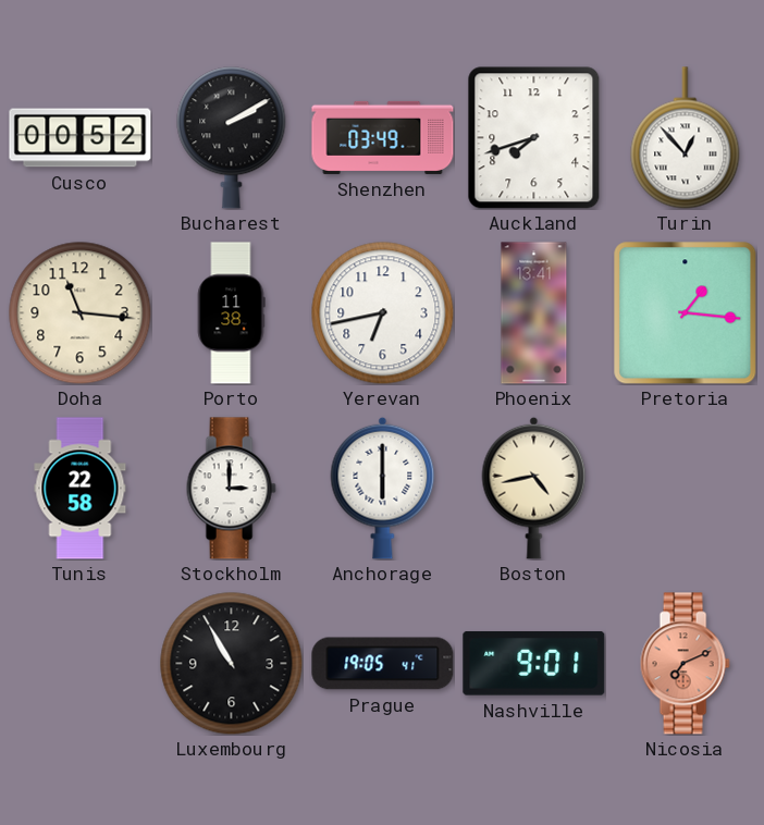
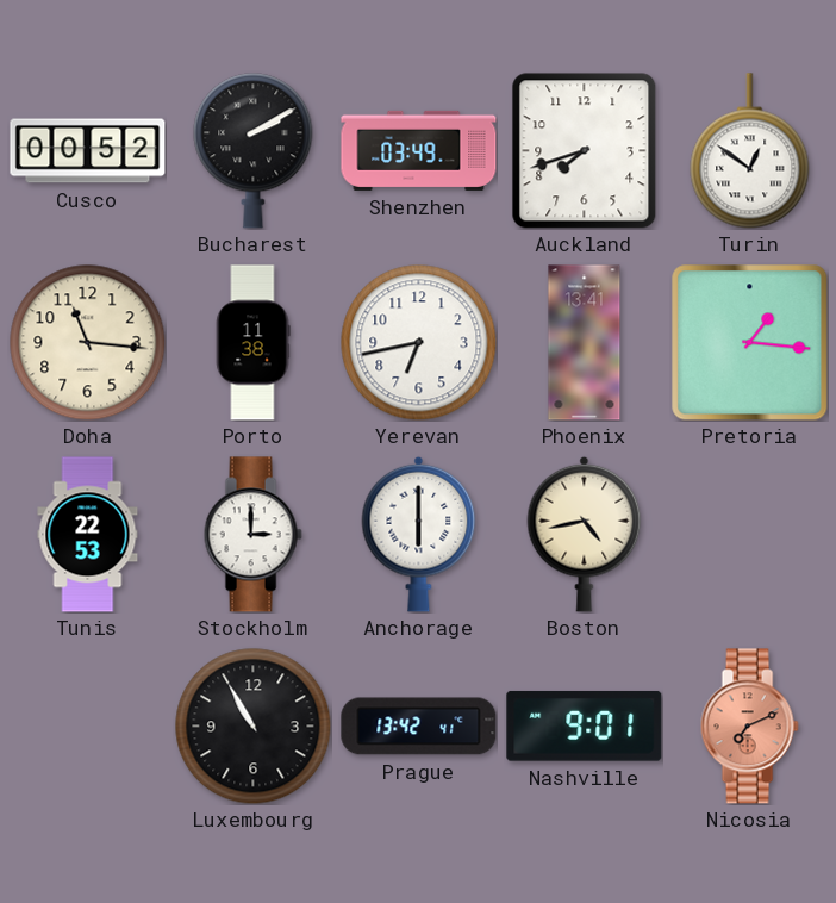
Turin: 12:53 -> 12:51
Tunis: 22:58 -> 22:53
Prague: 19:05 -> 13:42
